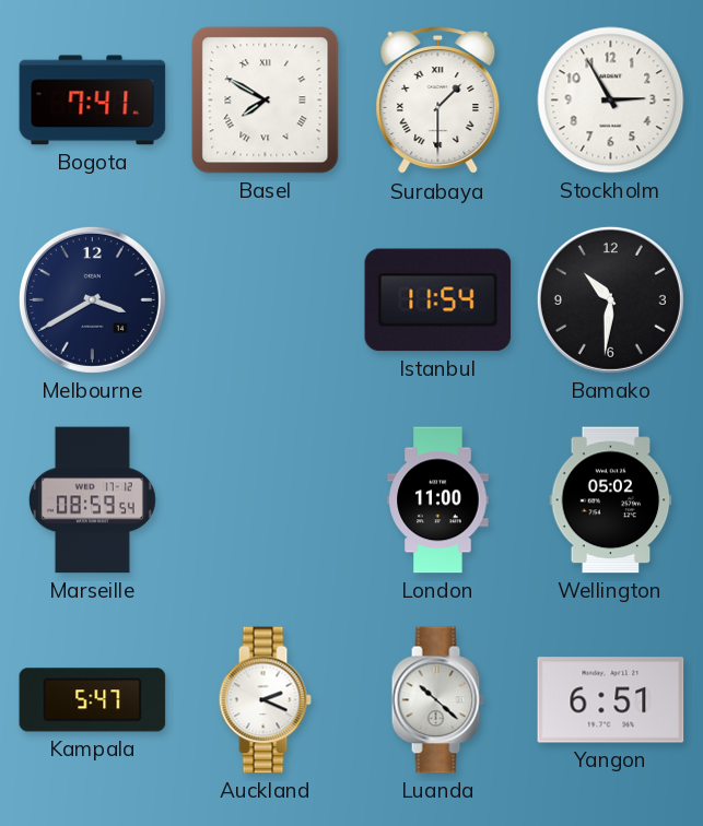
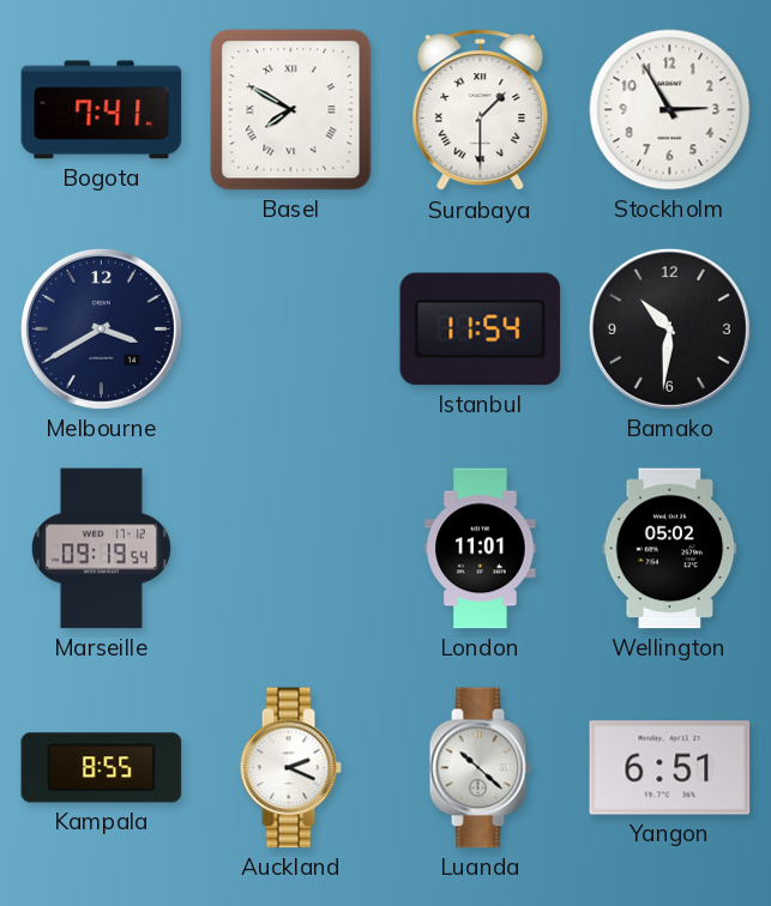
Marseille: 08:59 -> 09:19
London: 11:00 -> 11:01
Kampala: 5:47 -> 8:55
